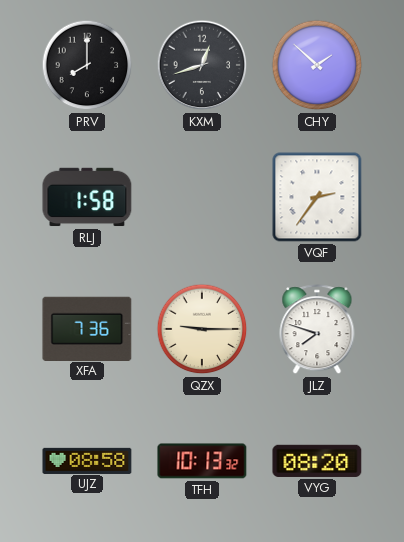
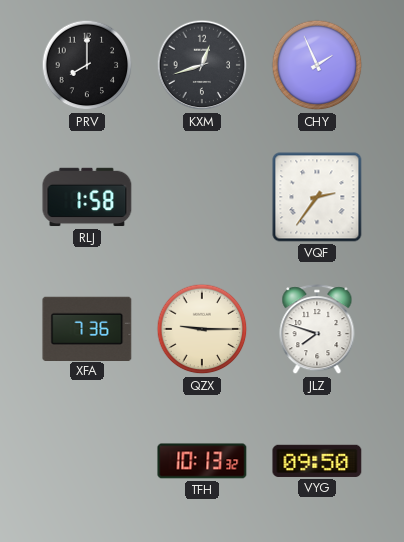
CHY: 1:52 -> 1:56
UJZ: 08:58 -> none
VYG: 08:20 -> 09:50
